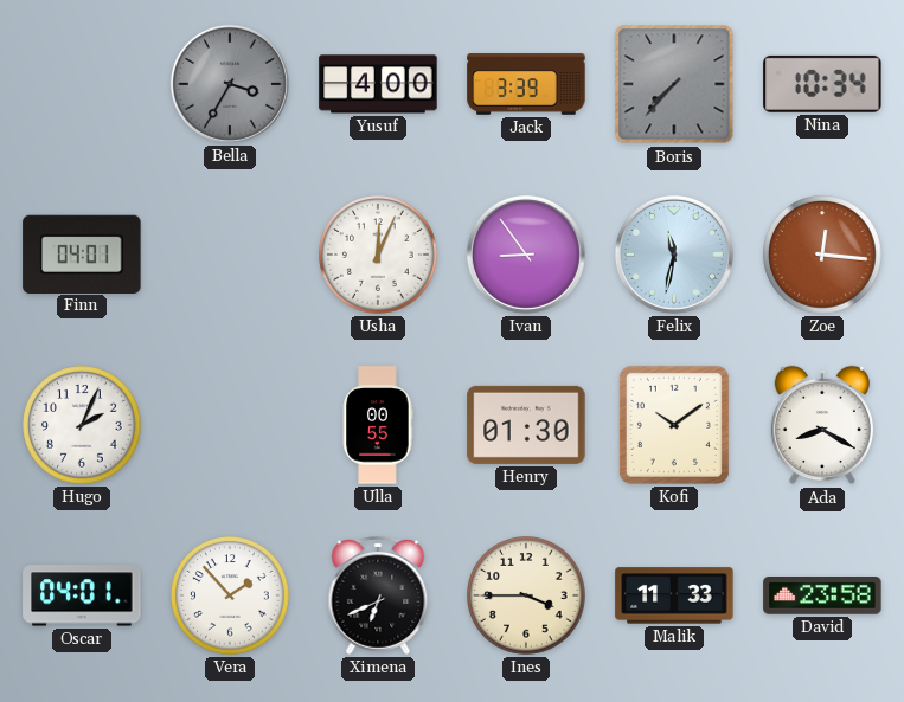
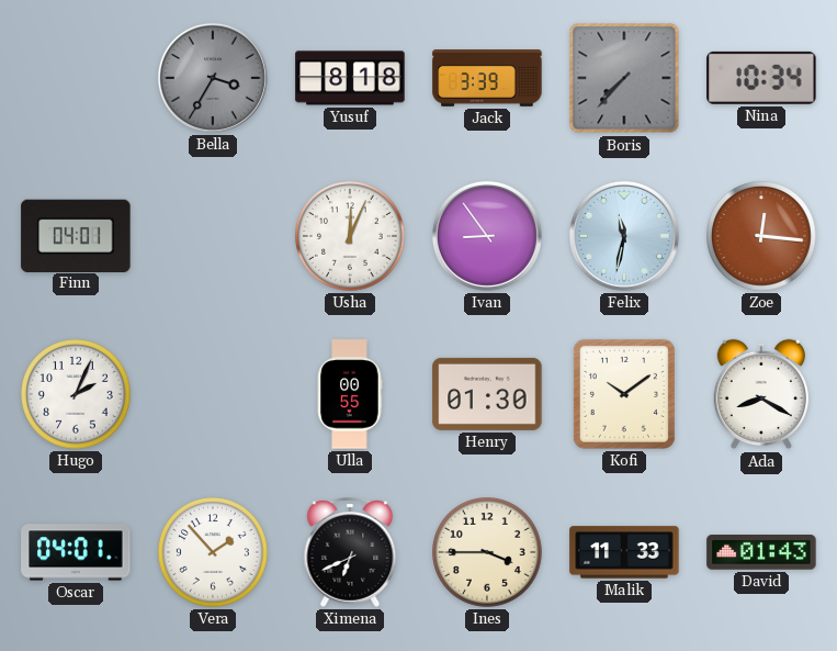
Yusuf: 4:00 -> 8:18
David: 23:58 -> 01:43
